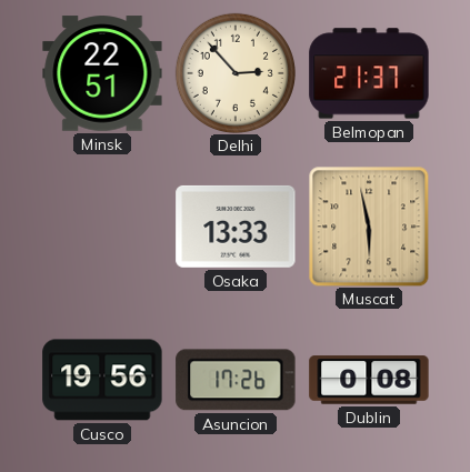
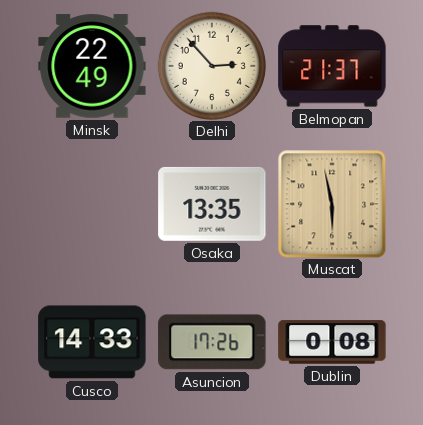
Minsk: 22:51 -> 22:49
Osaka: 13:33 -> 13:35
Cusco: 19:56 -> 14:33
